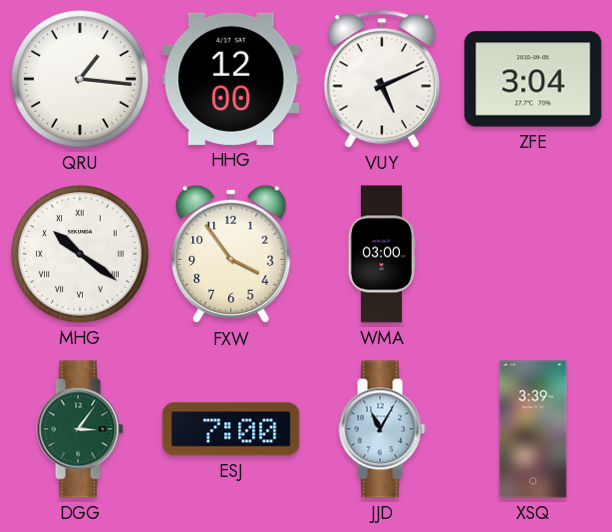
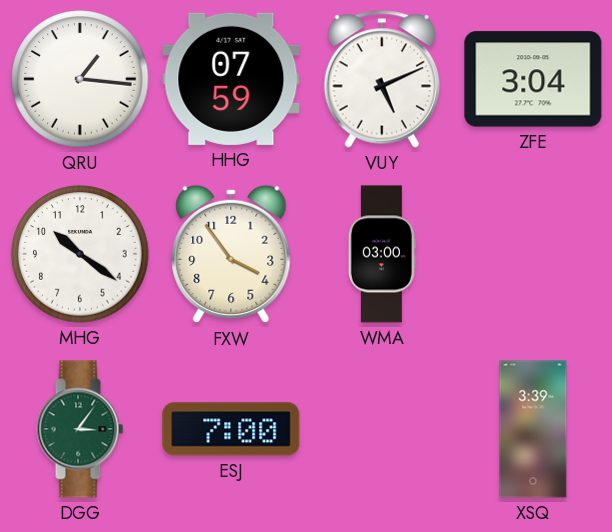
HHG: 12:00 -> 07:59
MHG numerals: Roman -> Arabic
JJD: 11:05 -> none
